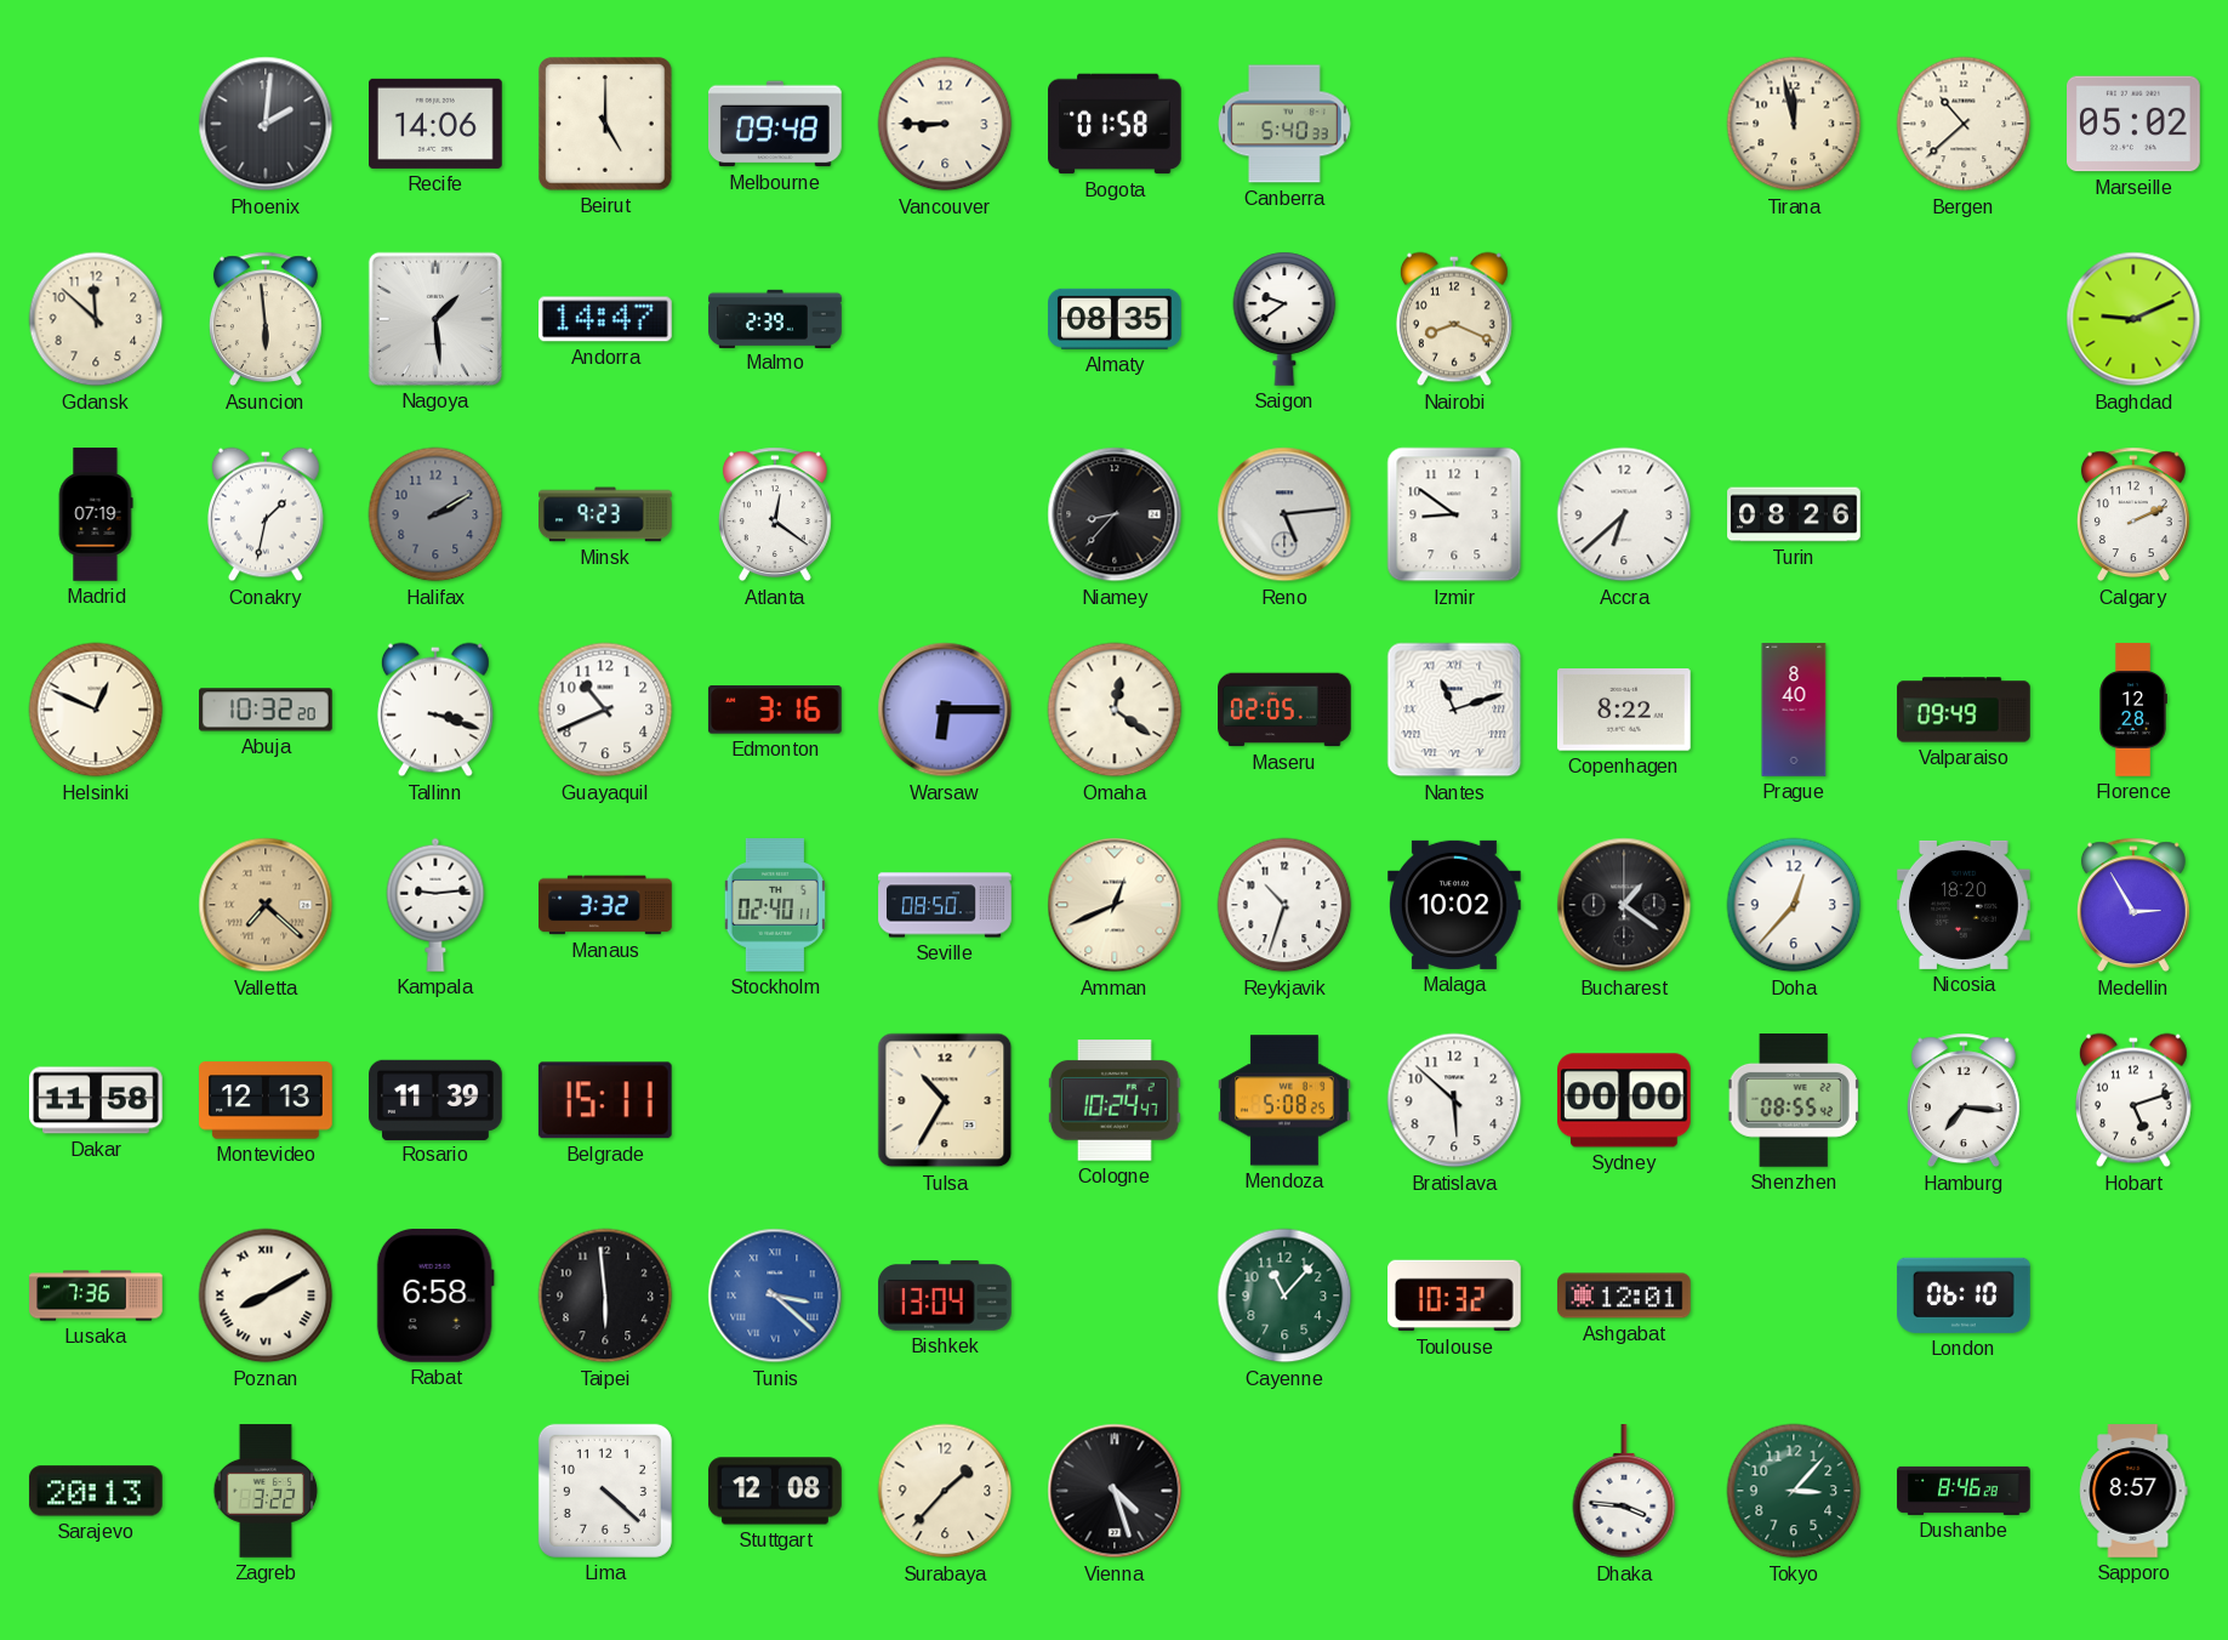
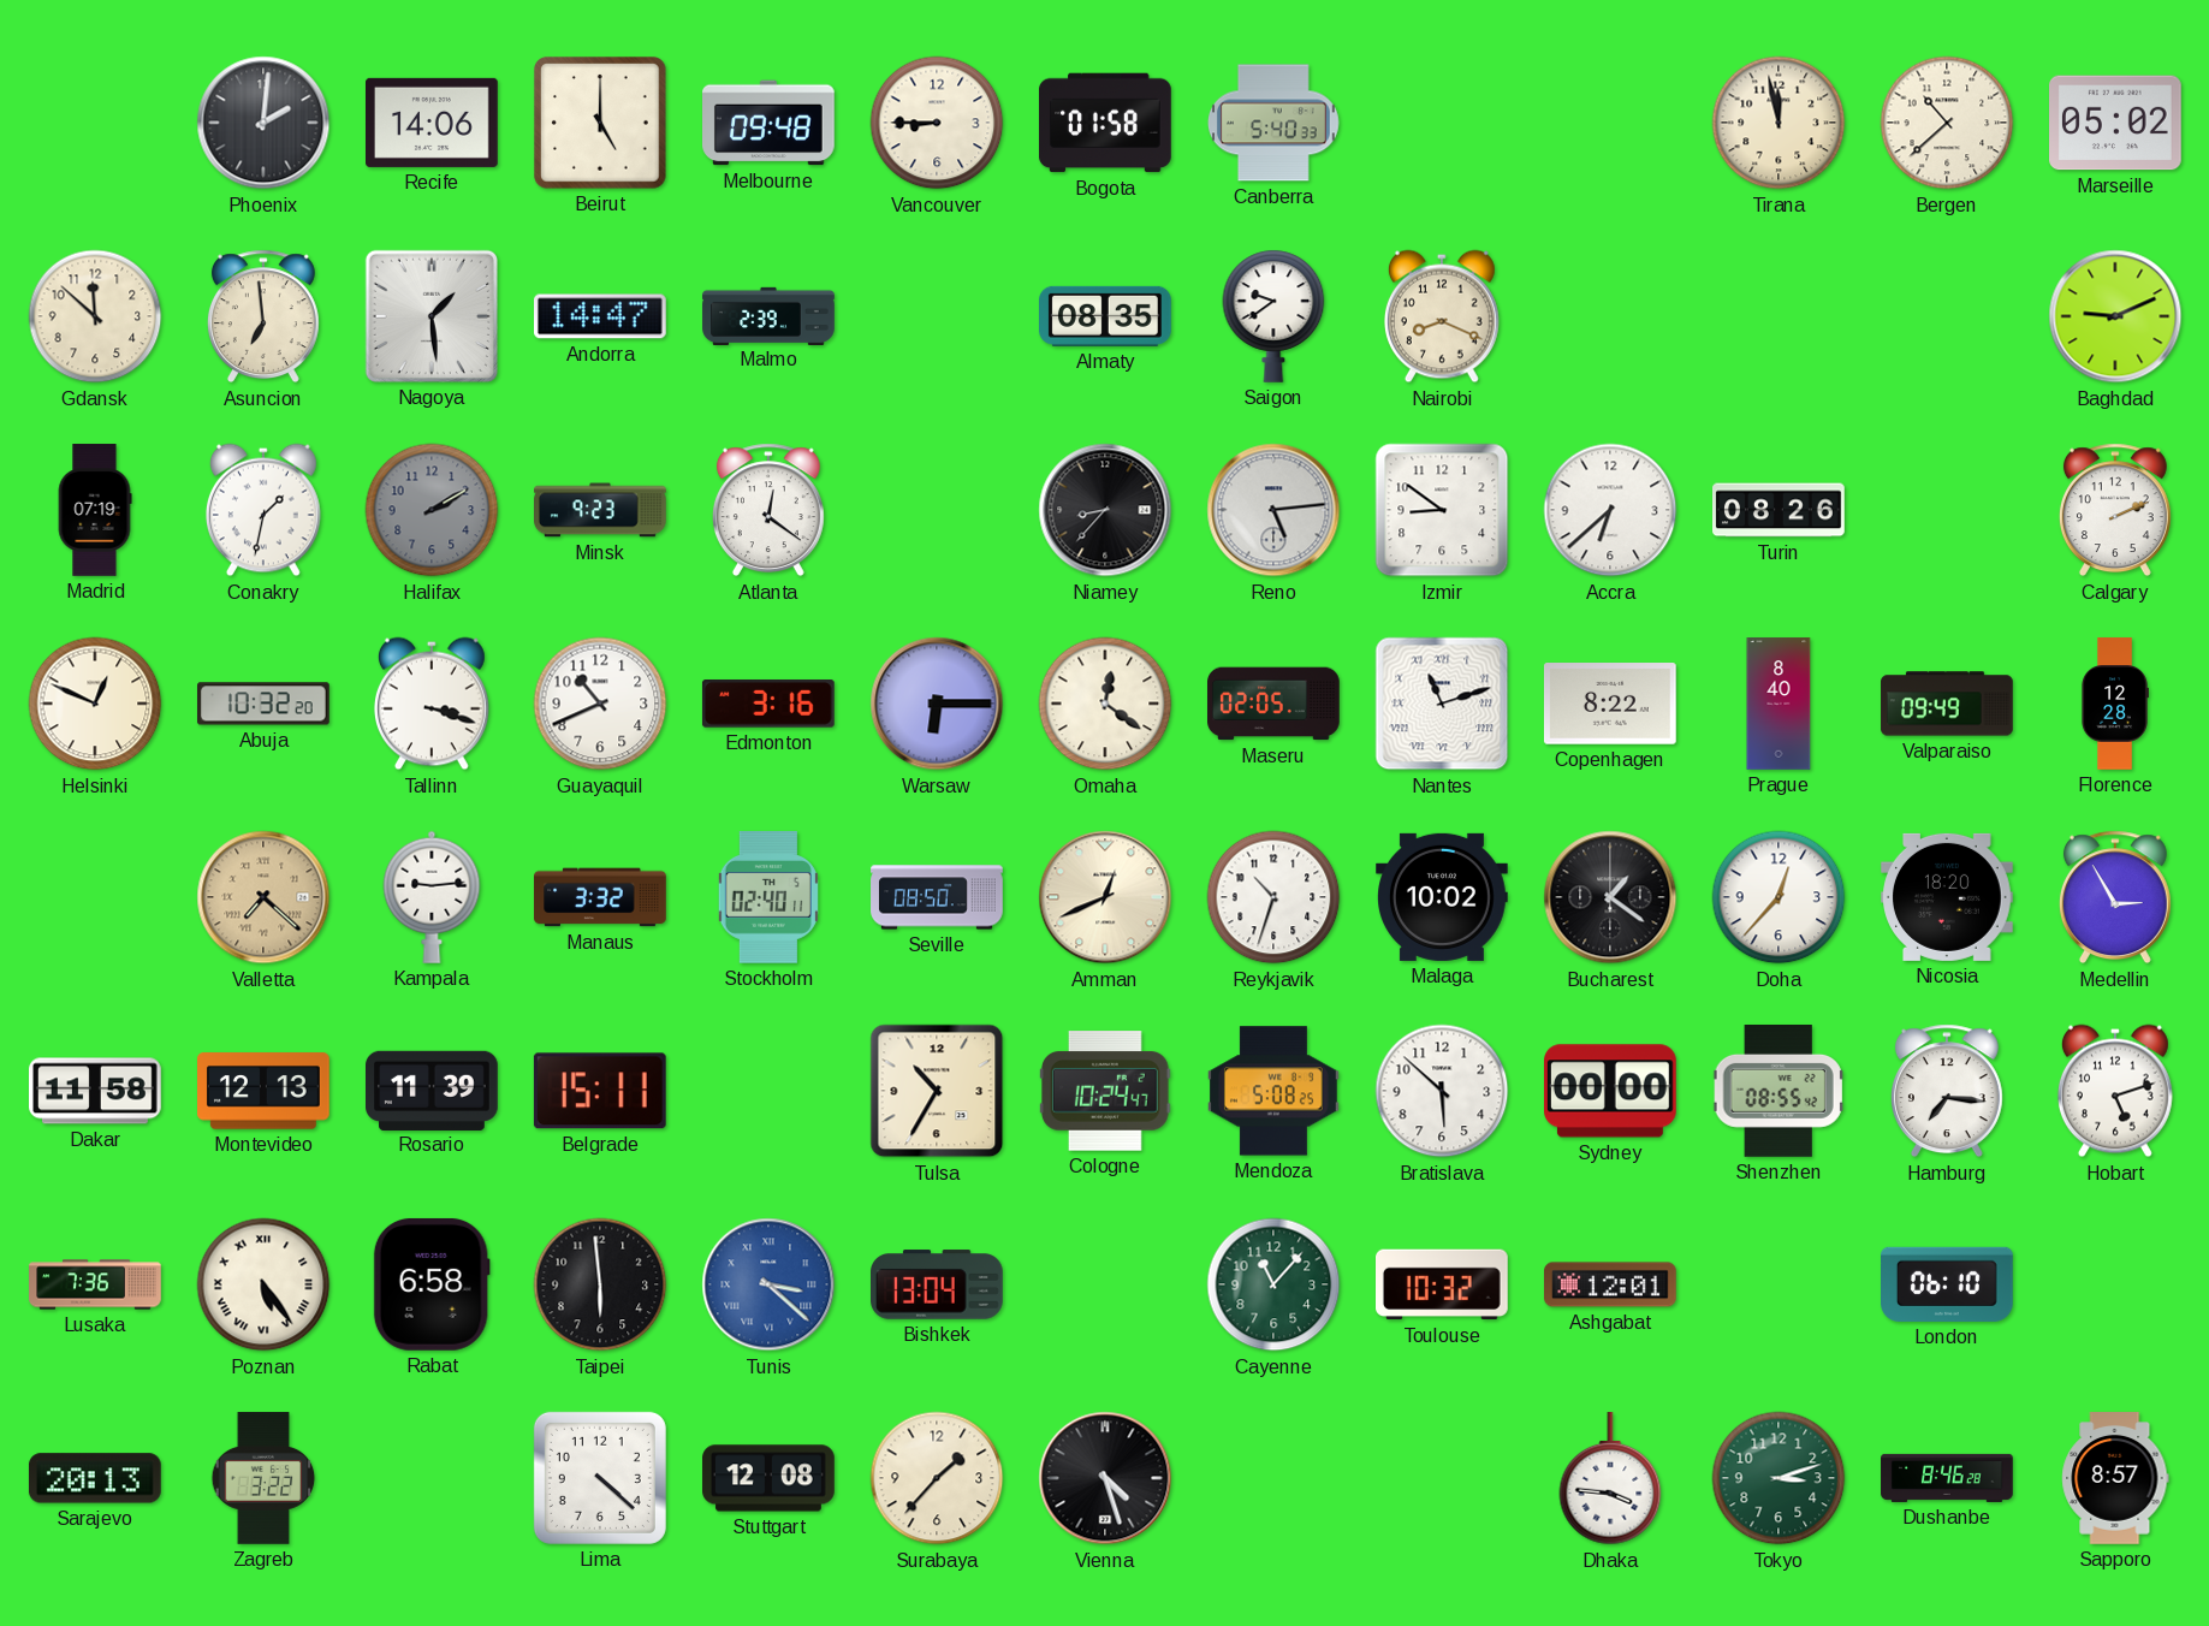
Asuncion: 5:59 -> 6:59
Poznan: 8:10 -> 5:24
Tokyo: 3:07 -> 3:12
